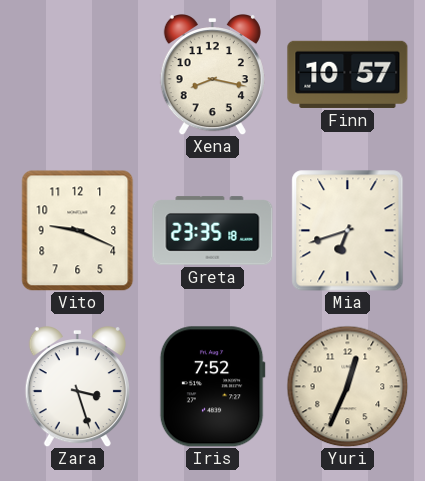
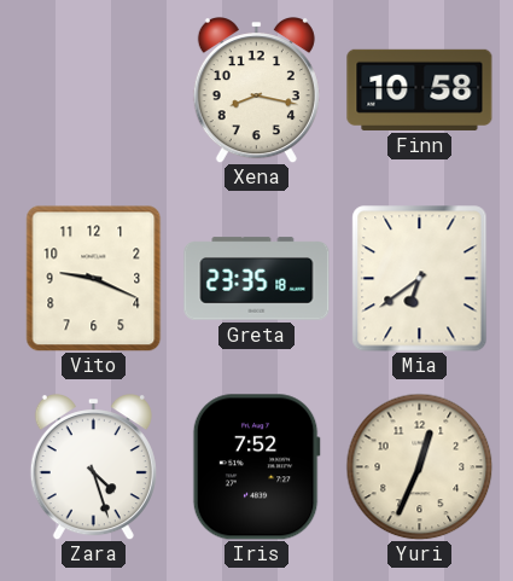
Finn: 10:57 -> 10:58
Mia: 6:42 -> 6:39
Zara: 3:27 -> 4:27
